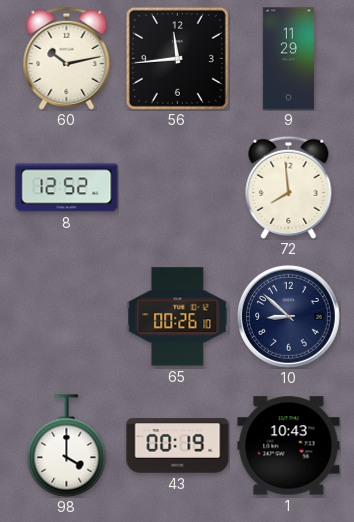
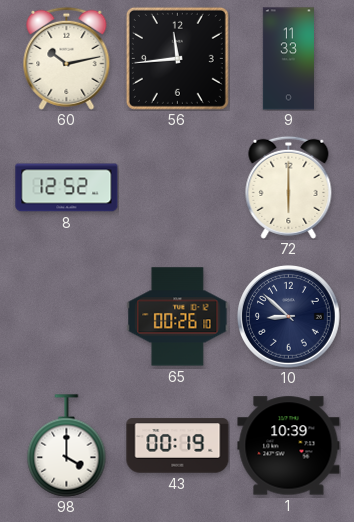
9: 11:29 -> 11:33
72: 7:59 -> 6:00
1: 10:43 -> 10:39
